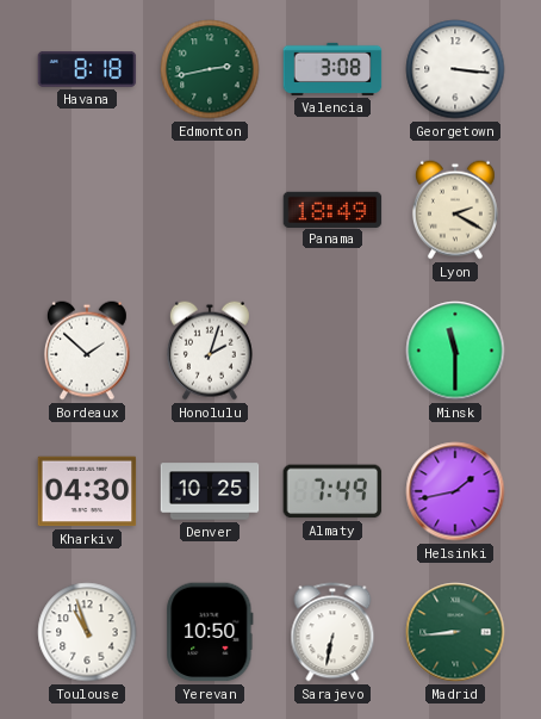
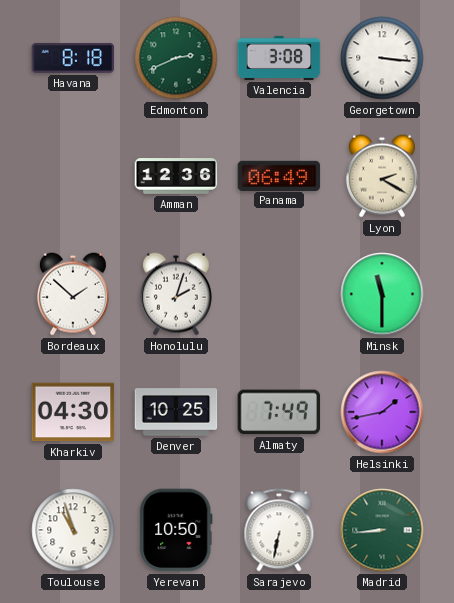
Edmonton: 2:43 -> 2:41
Amman: none -> 12:36
Panama: 18:49 -> 06:49
